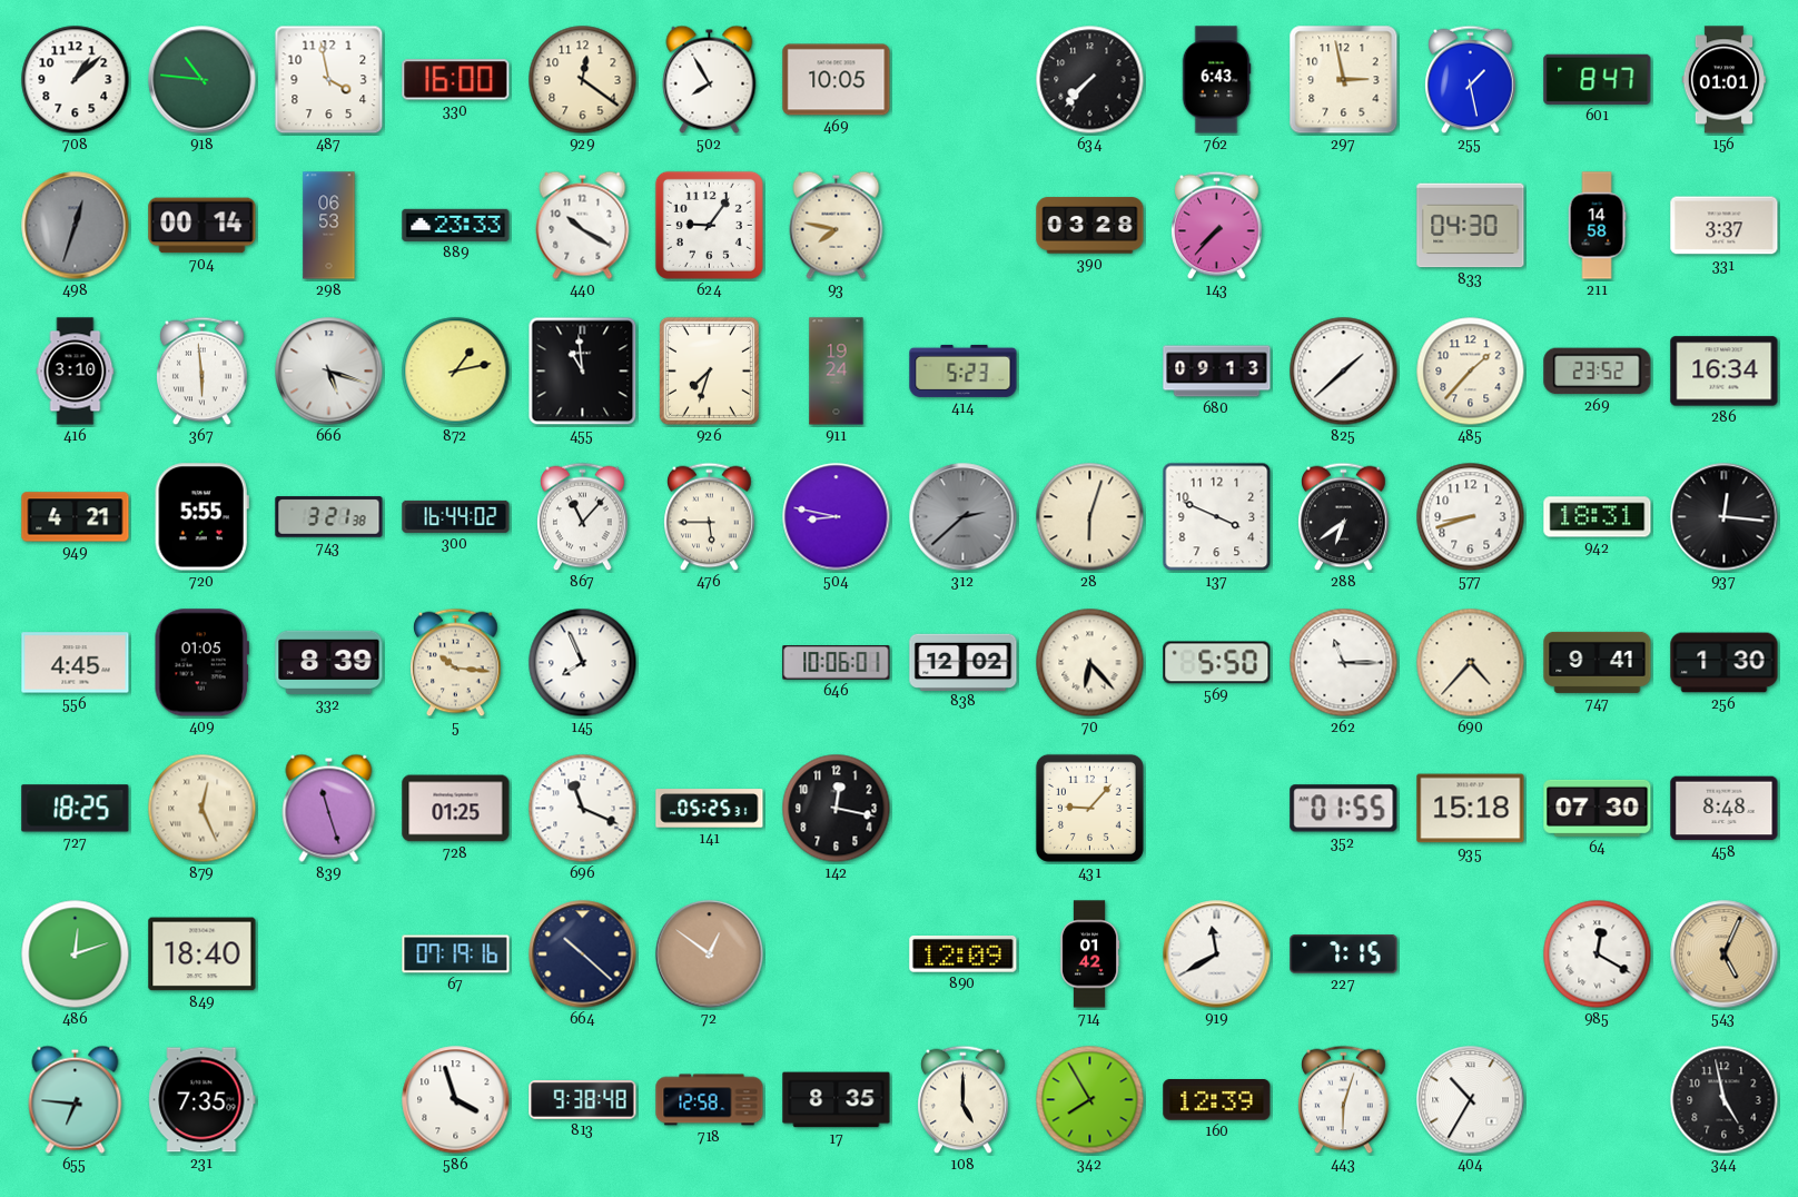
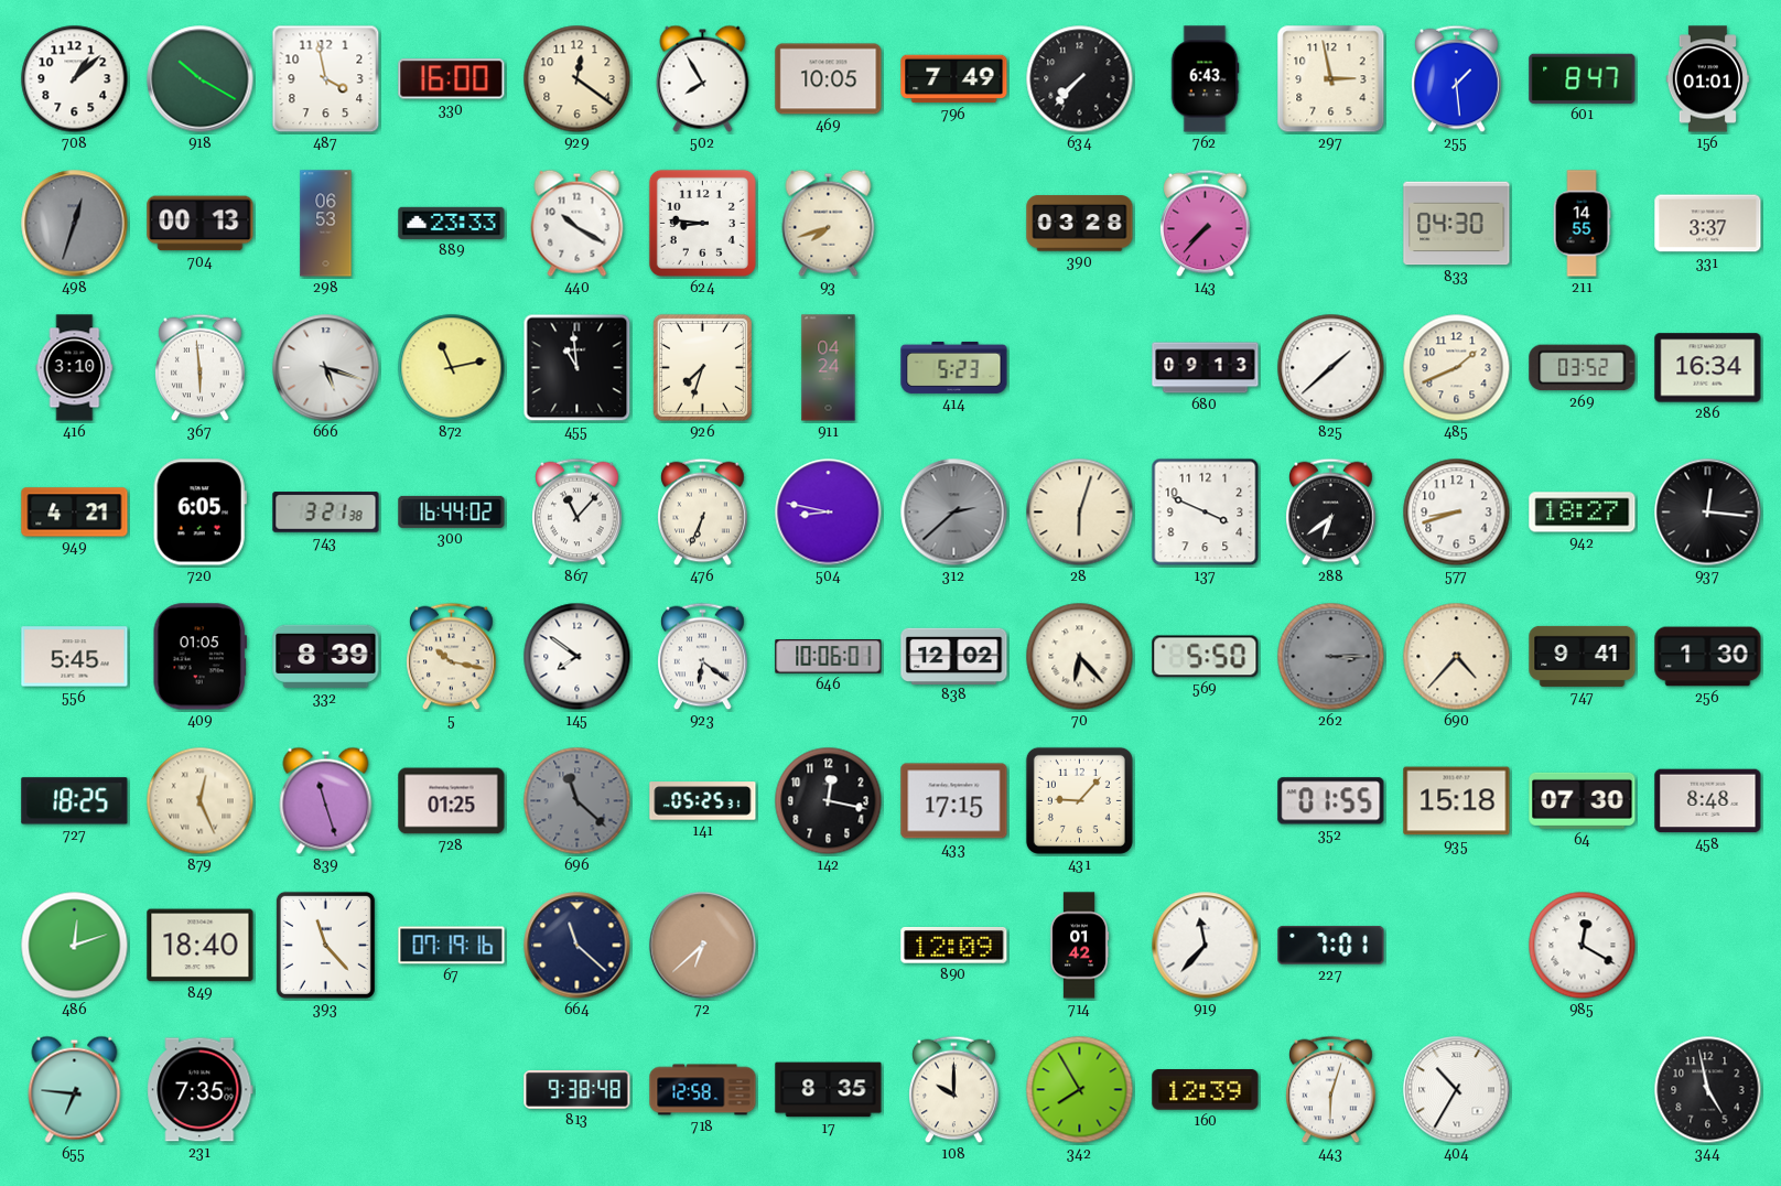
918: 10:46 -> 10:20
796: none -> 7:49
255: 1:28 -> 1:29
704: 00:14 -> 00:13
624: 9:06 -> 8:46
93: 7:47 -> 7:42
211: 14:58 -> 14:55
872: 1:13 -> 11:13
911: 19:24 -> 04:24
485: 1:37 -> 1:41
269: 23:52 -> 03:52
720: 5:55 -> 6:05
476: 5:45 -> 6:34
942: 18:31 -> 18:27
556: 4:45 -> 5:45
5: 10:16 -> 10:17
145: 7:56 -> 7:51
923: none -> 6:21
262: 11:15 -> 3:15
262 dial: white -> grey
696: 11:19 -> 11:22
696 dial: white -> grey
433: none -> 17:15
393: none -> 11:23
664: 10:22 -> 11:22
72: 12:51 -> 6:38
919: 11:40 -> 11:37
227: 7:15 -> 7:01
543: 5:04 -> none
586: 3:57 -> none
108: 5:00 -> 10:00
